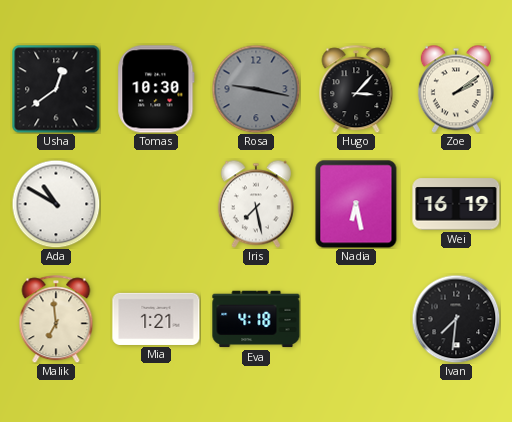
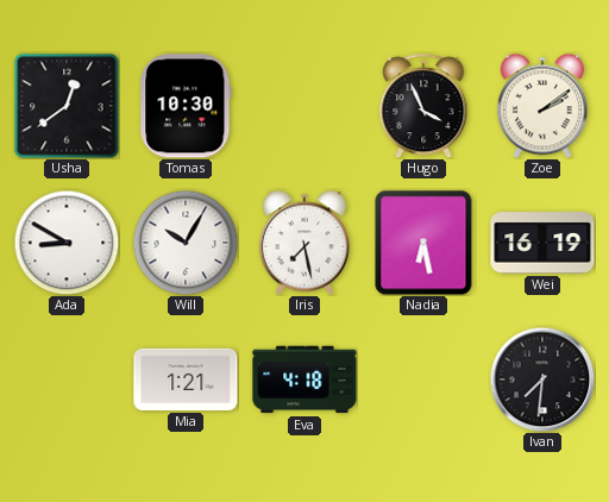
Rosa: 9:17 -> none
Hugo: 3:07 -> 3:56
Ada: 10:50 -> 8:50
Will: none -> 10:05
Malik: 6:59 -> none
